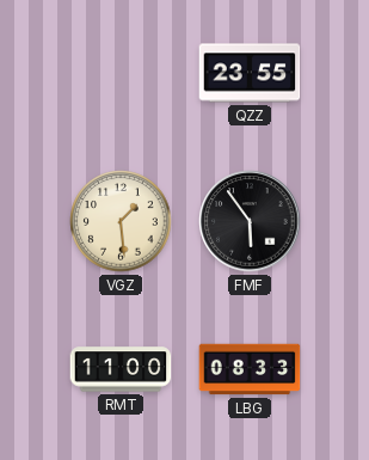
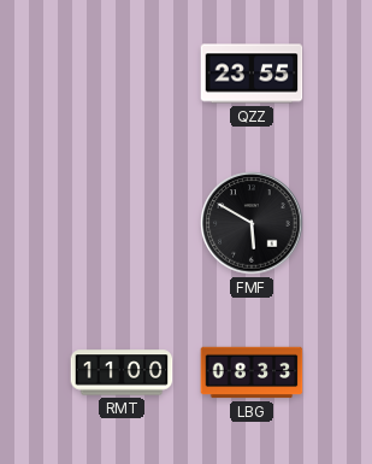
VGZ: 1:29 -> none
FMF: 5:54 -> 5:50
